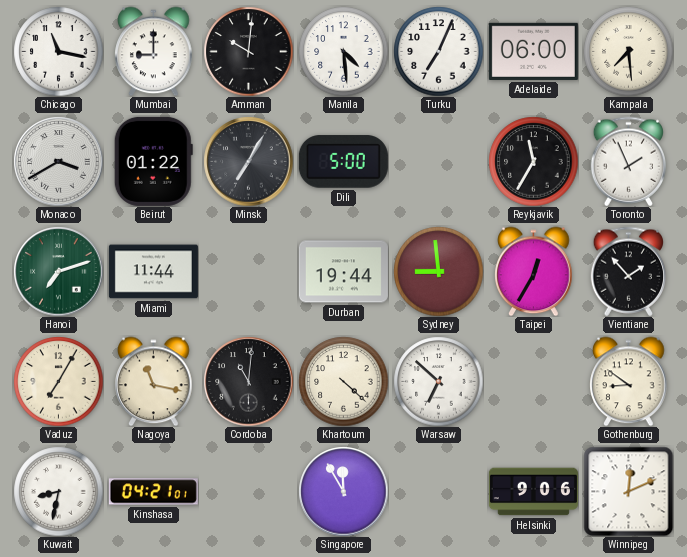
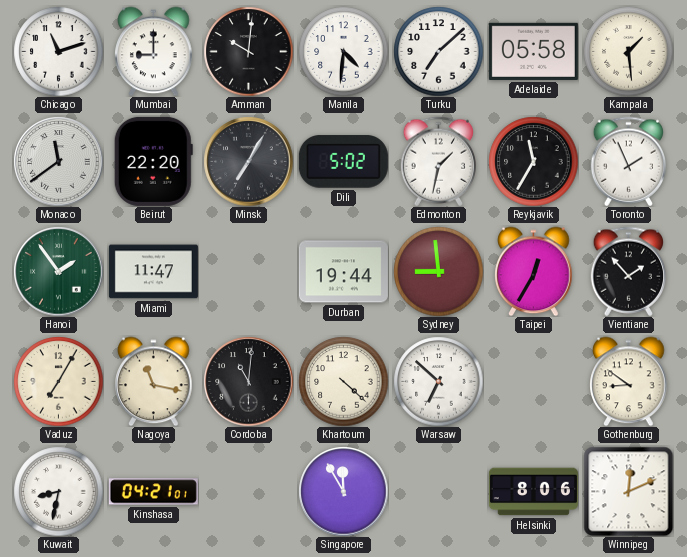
Chicago: 11:17 -> 11:12
Manila: 4:29 -> 4:31
Turku: 7:04 -> 7:08
Adelaide: 06:00 -> 05:58
Kampala: 7:29 -> 1:29
Monaco: 3:40 -> 11:39
Beirut: 01:22 -> 22:20
Dili: 5:00 -> 5:02
Edmonton: none -> 1:32
Hanoi: 7:12 -> 1:54
Miami: 11:44 -> 11:47
Helsinki: 9:06 -> 8:06
